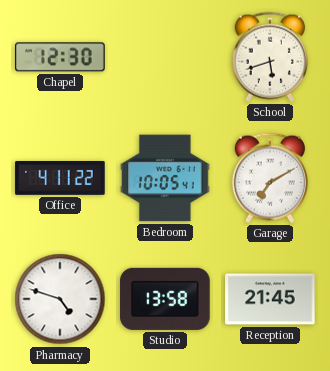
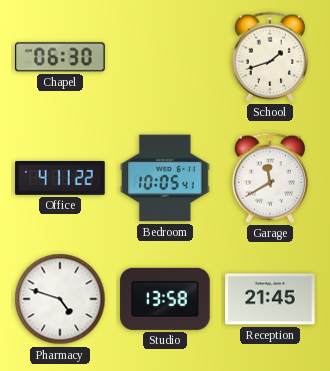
Chapel: 12:30 -> 06:30
School: 5:42 -> 1:42
Garage: 7:10 -> 11:40
